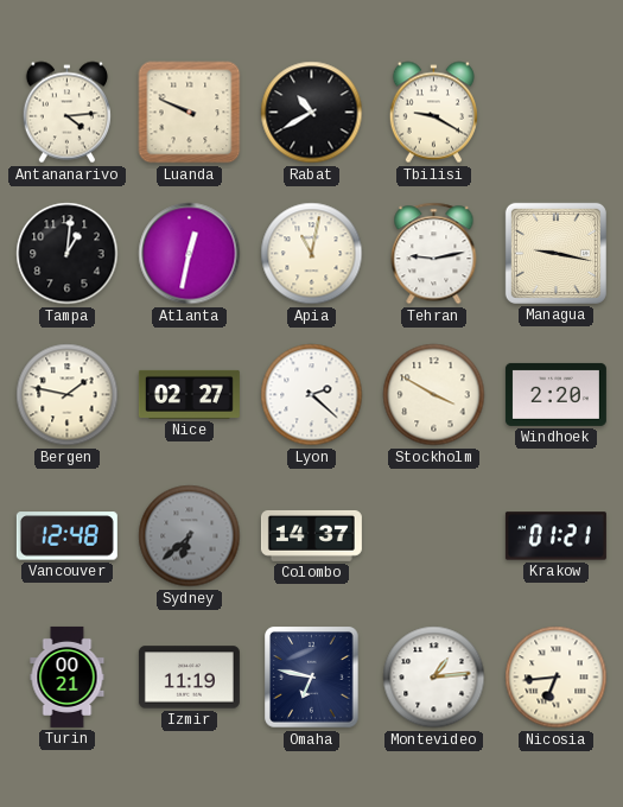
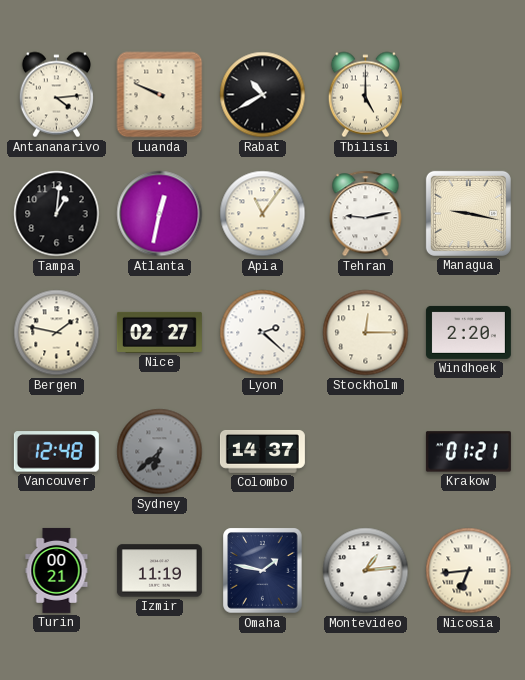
Tbilisi: 9:20 -> 5:00
Apia: 11:02 -> 11:06
Stockholm: 3:50 -> 12:15
Omaha: 6:47 -> 1:47
